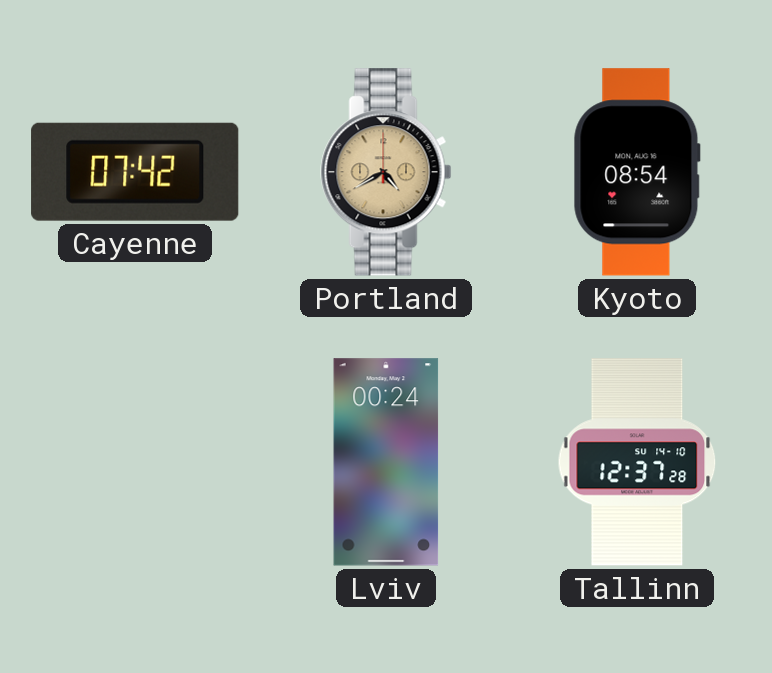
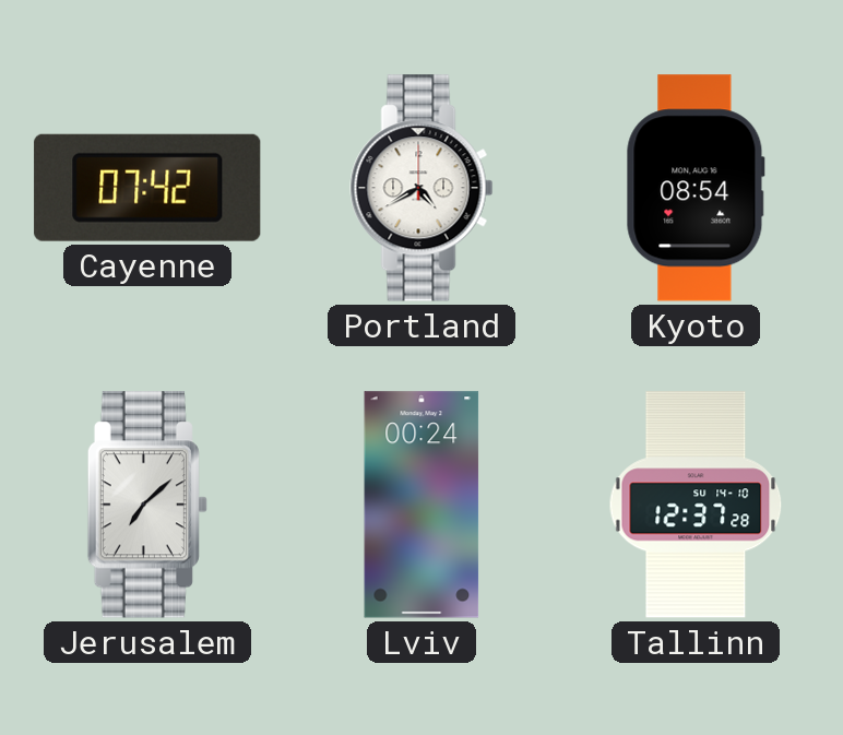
Portland dial: champagne -> white
Jerusalem: none -> 7:08
